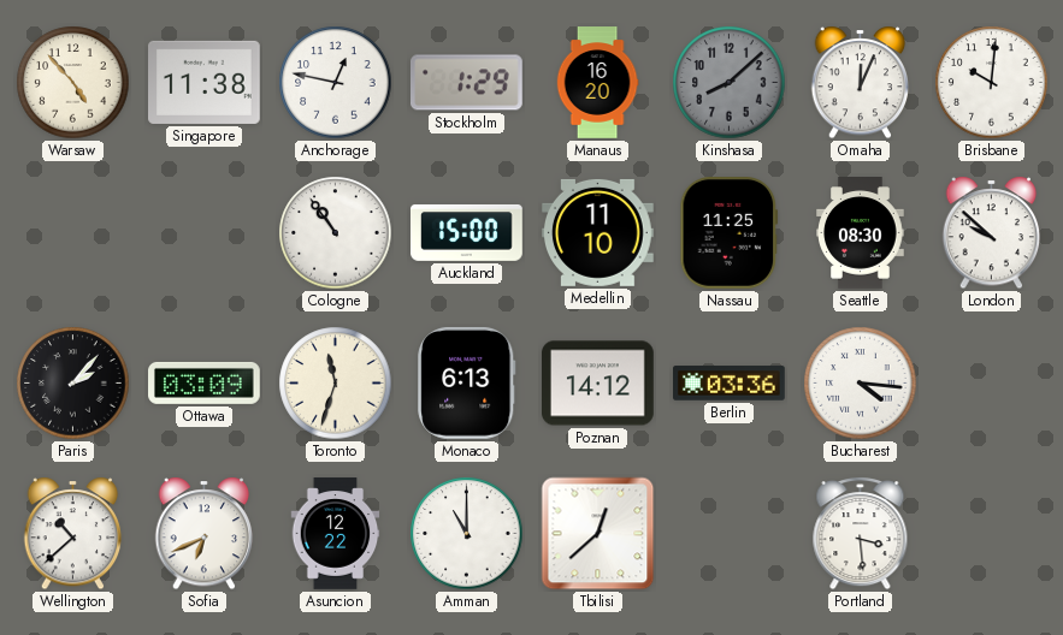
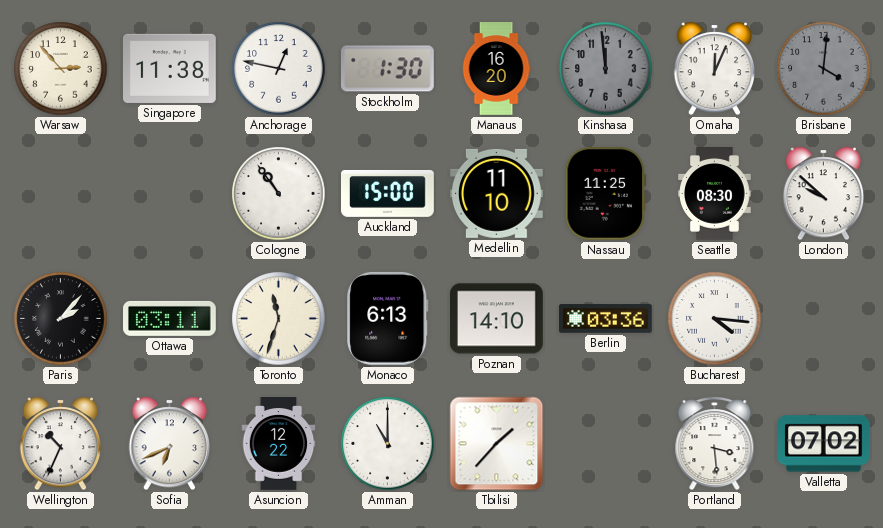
Warsaw: 4:53 -> 2:53
Stockholm: 1:29 -> 1:30
Kinshasa: 8:08 -> 11:59
Brisbane: 10:01 -> 4:01
Brisbane dial: white -> grey
Ottawa: 03:09 -> 03:11
Poznan: 14:12 -> 14:10
Wellington: 10:38 -> 10:34
Tbilisi: 12:38 -> 1:37
Valletta: none -> 07:02
